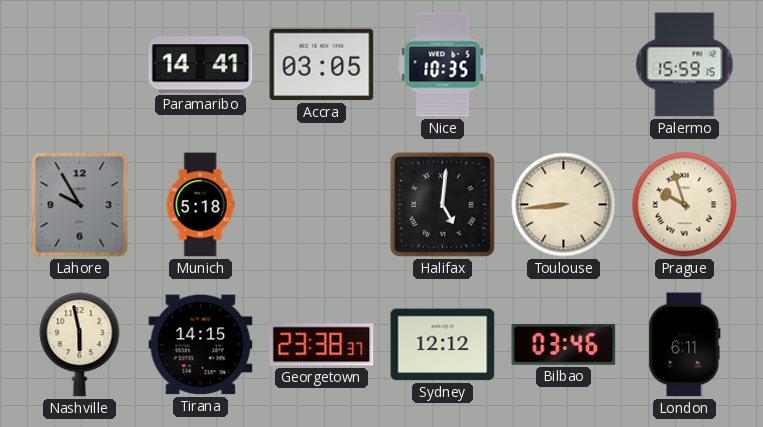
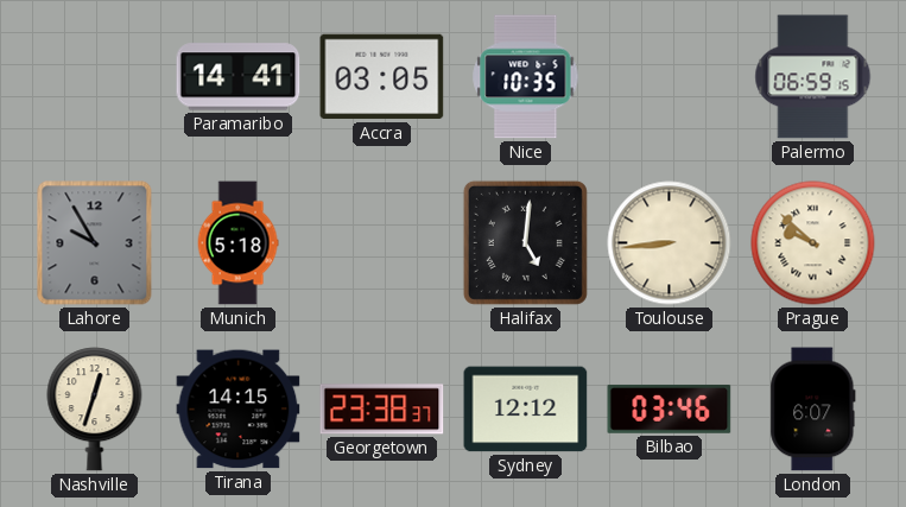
Palermo: 15:59 -> 06:59
Prague: 9:57 -> 9:52
Nashville: 5:58 -> 12:33
London: 6:11 -> 6:07
